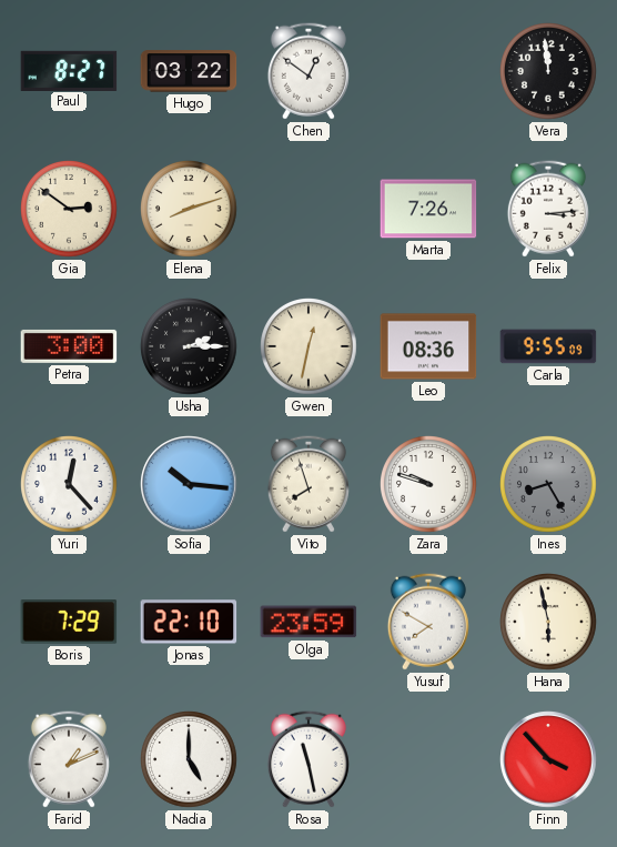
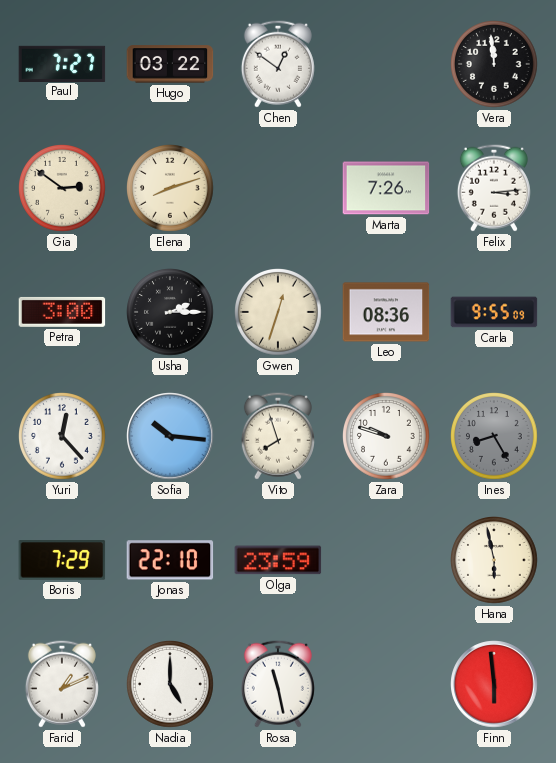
Paul: 8:27 -> 7:27
Gwen: 12:32 -> 12:33
Yusuf: 7:50 -> none
Finn: 3:53 -> 5:59
